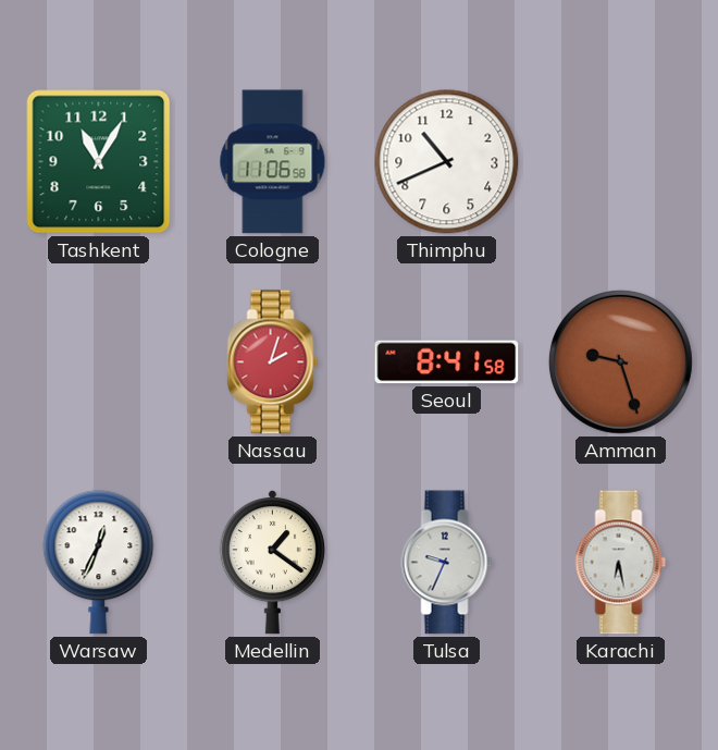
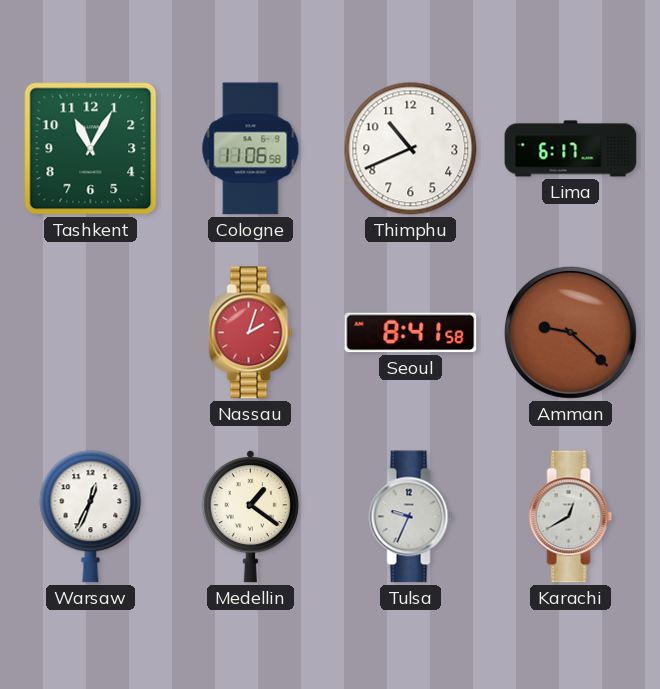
Lima: none -> 6:17
Amman: 9:27 -> 9:22
Karachi: 6:28 -> 12:40
